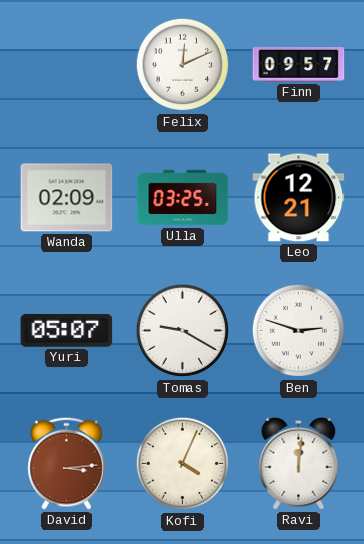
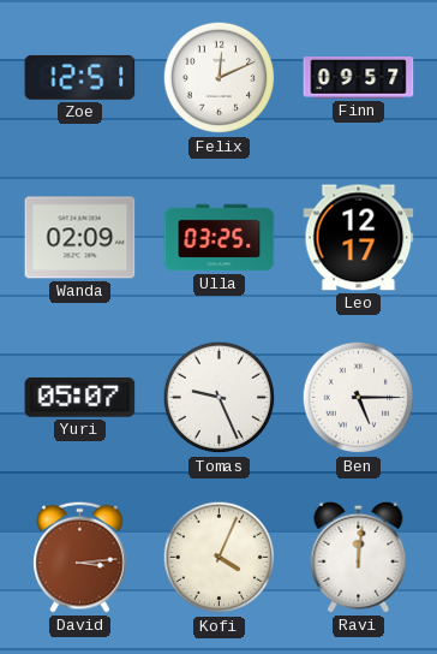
Zoe: none -> 12:51
Leo: 12:21 -> 12:17
Tomas: 9:20 -> 9:26
Ben: 2:48 -> 5:15
